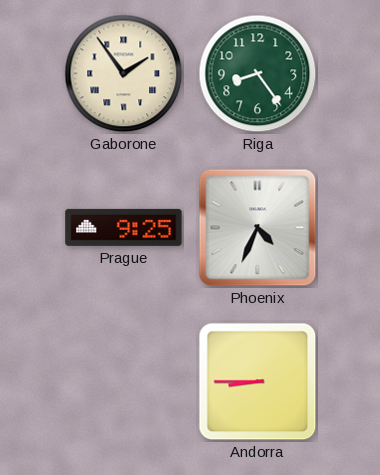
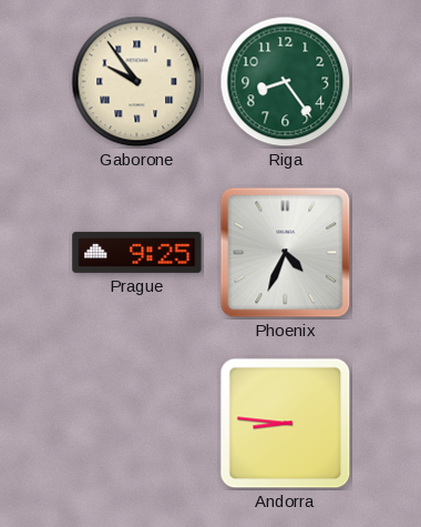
Gaborone: 1:54 -> 9:54
Andorra: 8:45 -> 8:46
